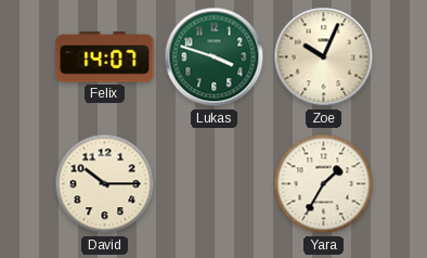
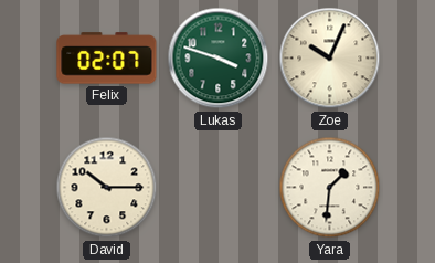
Felix: 14:07 -> 02:07
Yara: 1:35 -> 1:31
